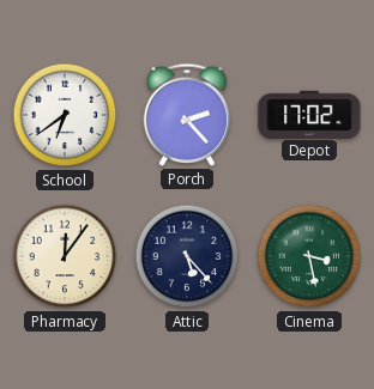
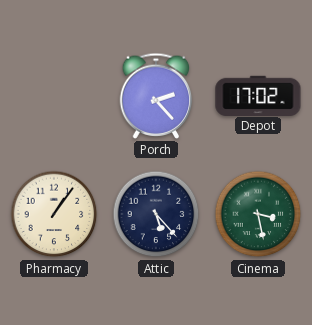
School: 6:39 -> none
Pharmacy: 12:06 -> 1:06
